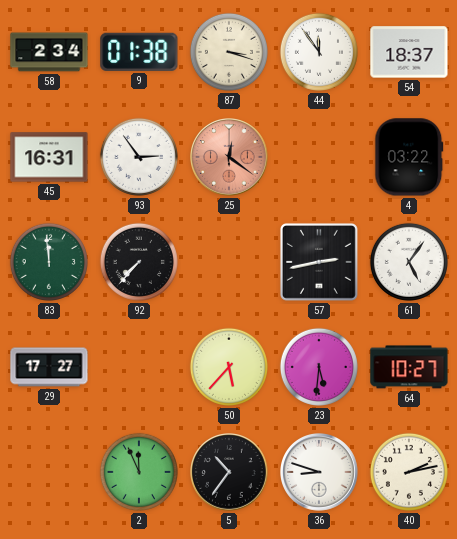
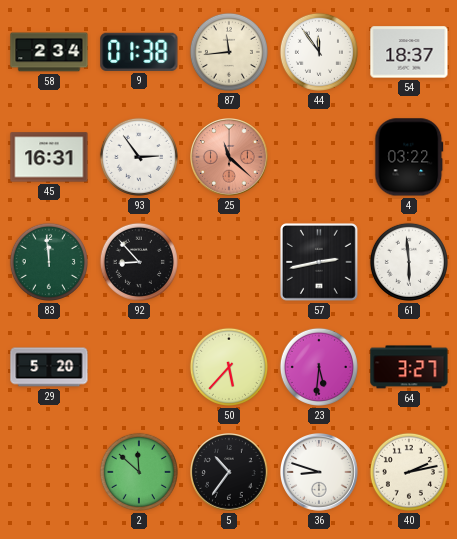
87: 3:18 -> 11:44
25: 12:21 -> 11:22
92: 7:37 -> 8:53
61: 5:06 -> 5:59
29: 17:27 -> 5:20
64: 10:27 -> 3:27
2: 11:56 -> 11:52
